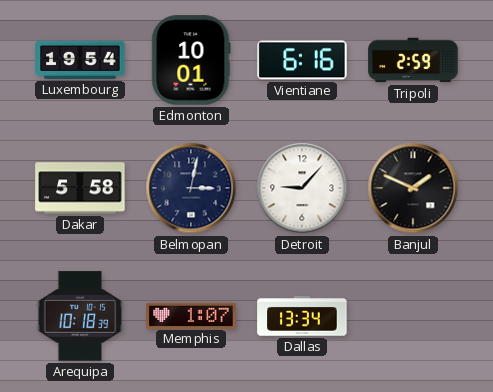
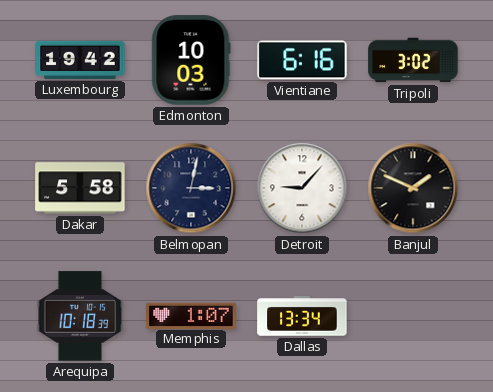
Luxembourg: 19:54 -> 19:42
Edmonton: 10:01 -> 10:03
Tripoli: 2:59 -> 3:02
